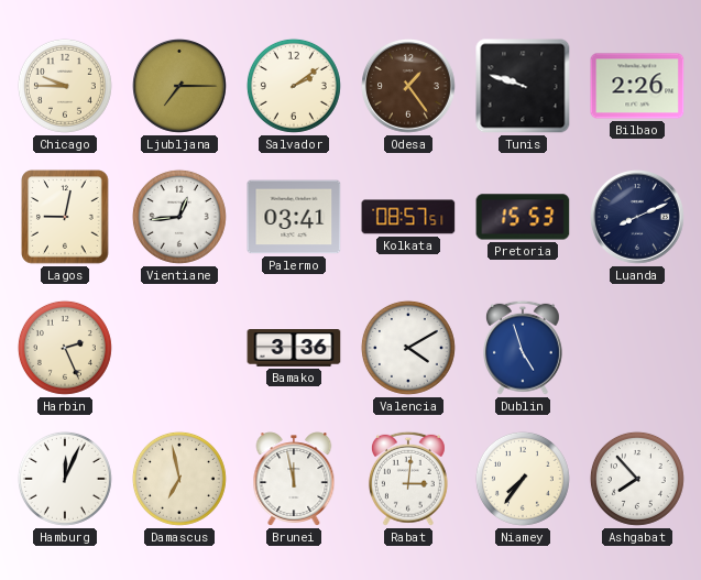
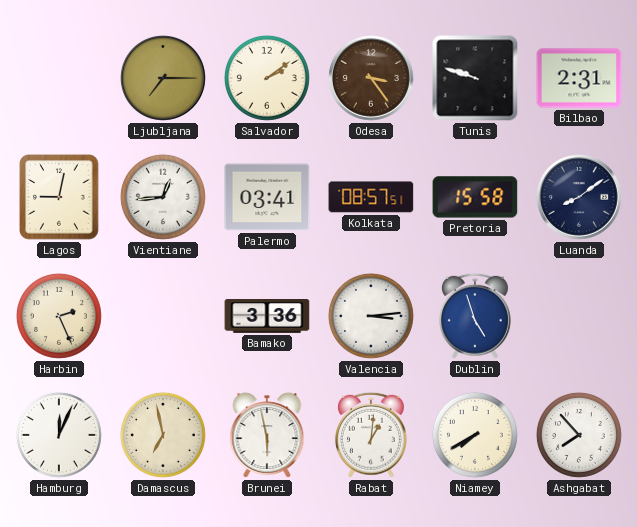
Chicago: 9:45 -> none
Odesa: 1:24 -> 3:24
Bilbao: 2:26 -> 2:31
Pretoria: 15:53 -> 15:58
Luanda: 8:11 -> 8:09
Valencia: 4:10 -> 3:14
Brunei: 11:58 -> 5:58
Rabat: 3:01 -> 1:01
Niamey: 7:36 -> 7:40
